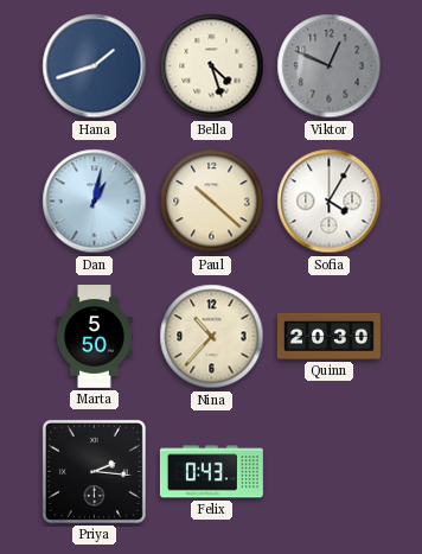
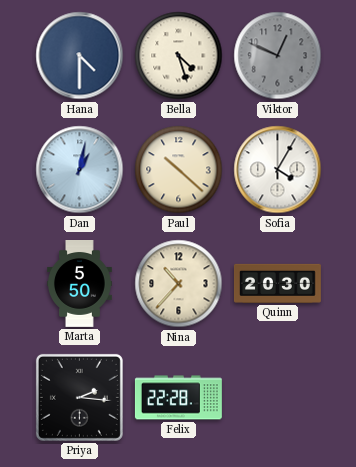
Hana: 1:42 -> 4:30
Felix: 0:43 -> 22:28
